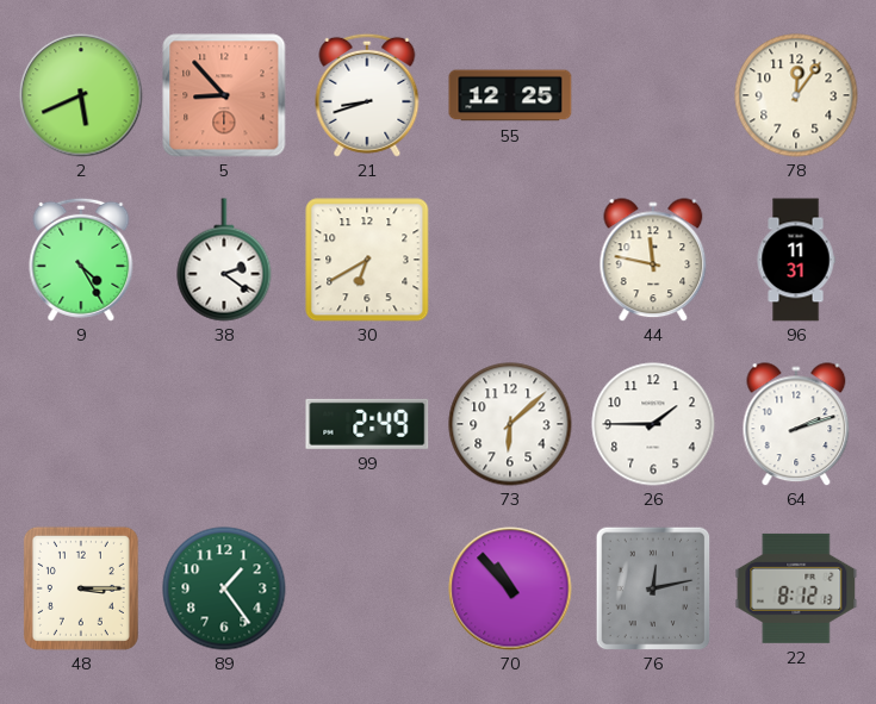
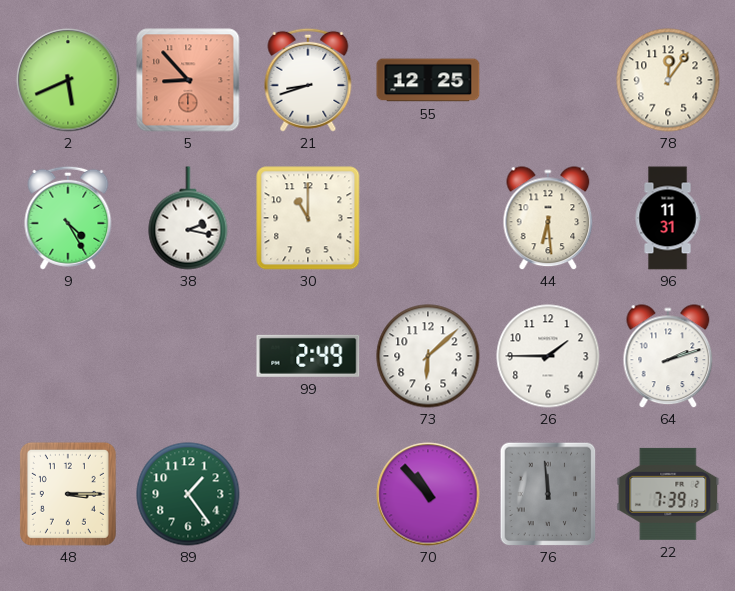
38: 2:21 -> 2:17
30: 6:40 -> 11:00
44: 11:47 -> 6:29
76: 12:13 -> 11:59
22: 8:12 -> 7:39
